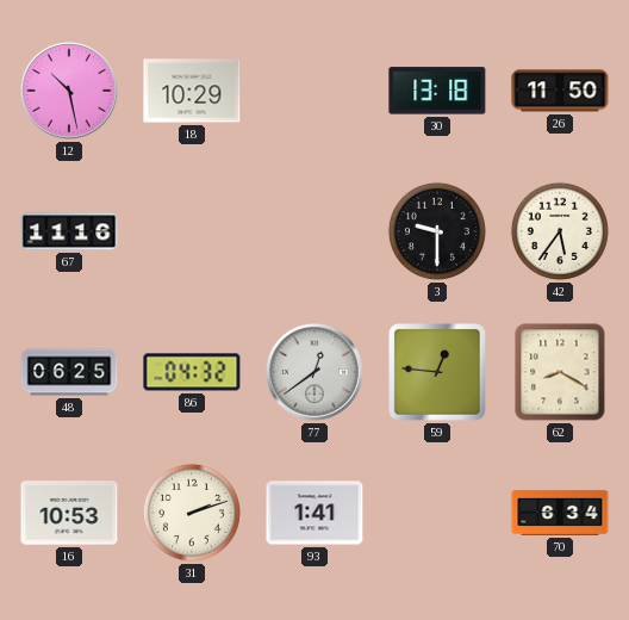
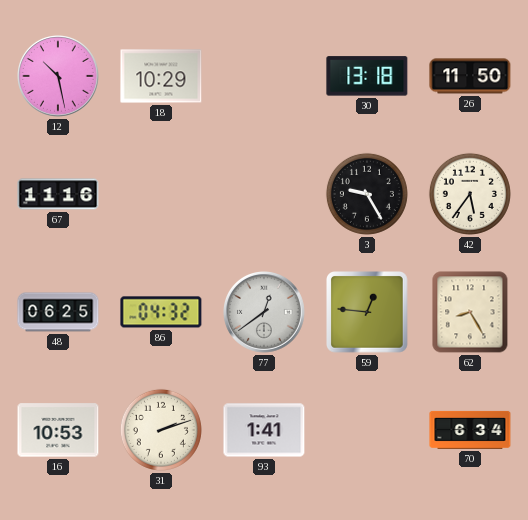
3: 9:30 -> 9:25
62: 8:20 -> 8:25
